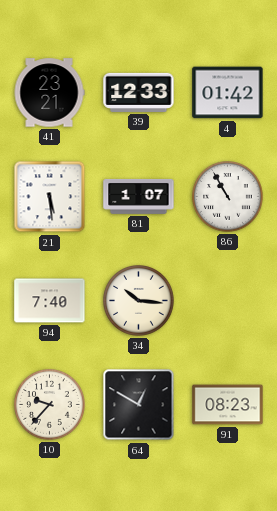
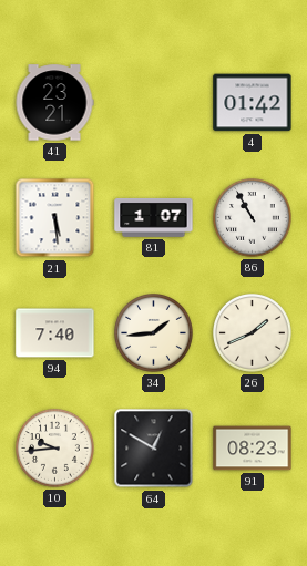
39: 12:33 -> none
34: 10:16 -> 1:44
26: none -> 1:41
10: 9:37 -> 9:44
